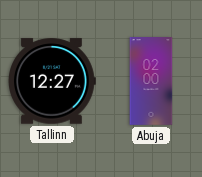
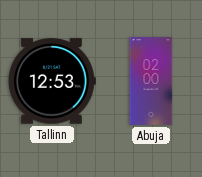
Tallinn: 12:27 -> 12:53
